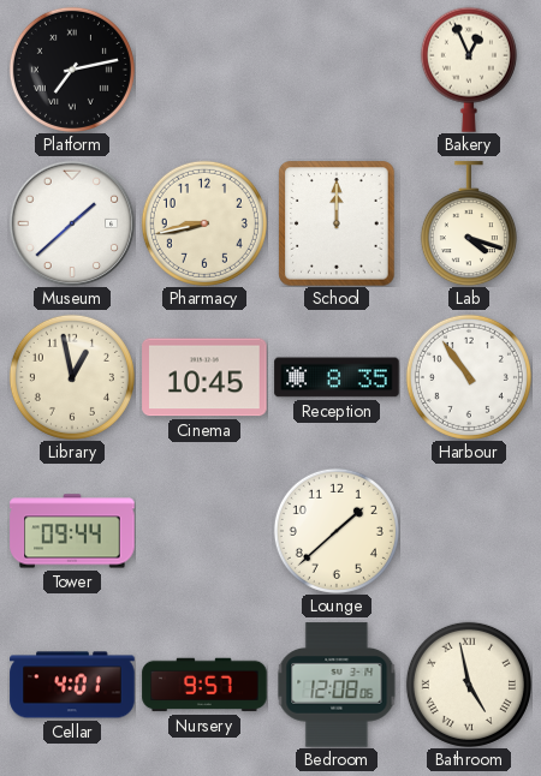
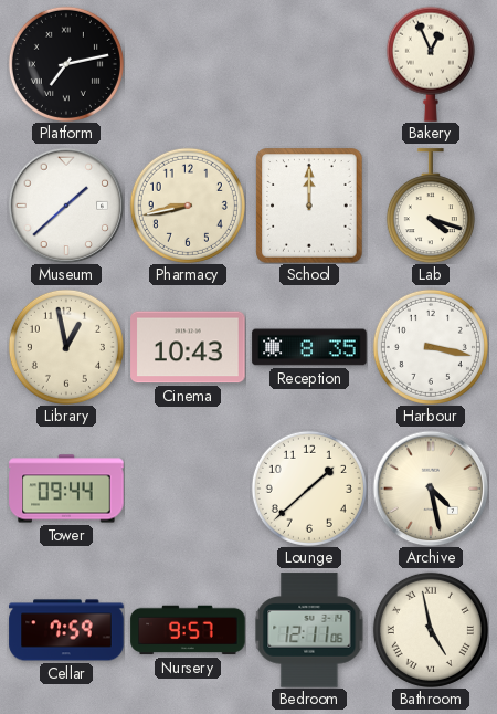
Cinema: 10:45 -> 10:43
Harbour: 10:54 -> 3:17
Archive: none -> 4:28
Cellar: 4:01 -> 7:59
Bedroom: 12:08 -> 12:11
